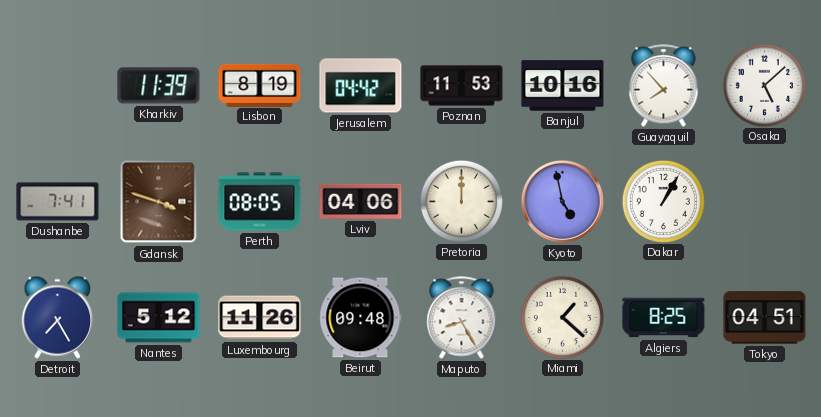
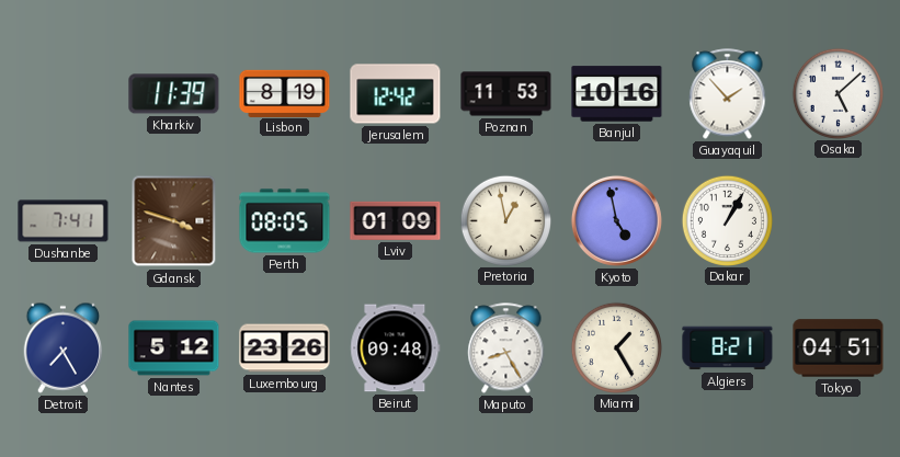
Jerusalem: 04:42 -> 12:42
Guayaquil: 7:53 -> 1:53
Lviv: 04:06 -> 01:09
Pretoria: 12:00 -> 12:58
Luxembourg: 11:26 -> 23:26
Miami: 1:22 -> 1:25
Algiers: 8:25 -> 8:21
